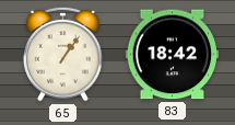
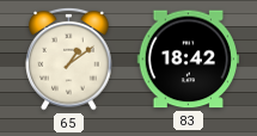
65: 1:06 -> 1:09
